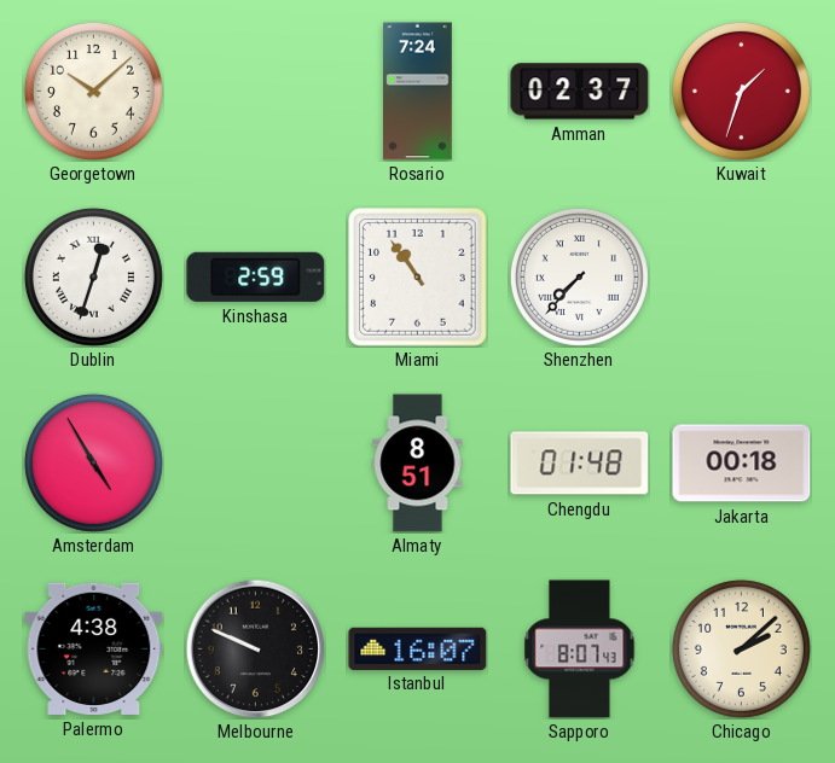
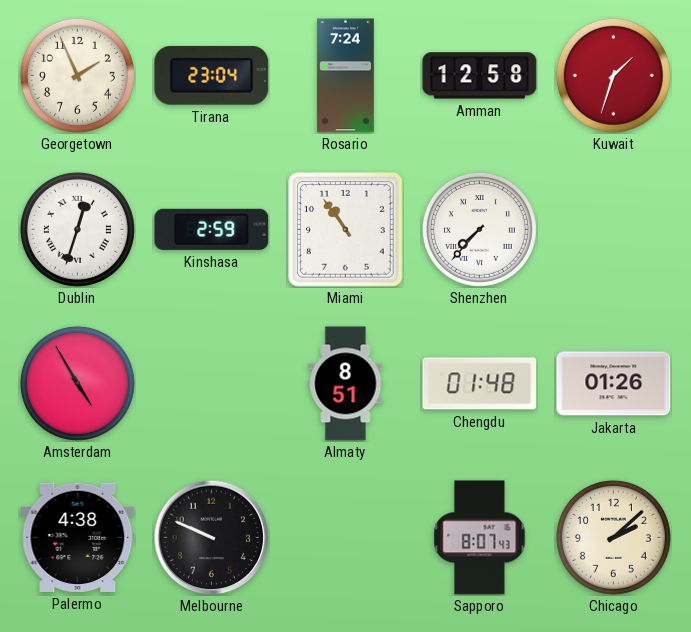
Georgetown: 10:08 -> 1:56
Tirana: none -> 23:04
Amman: 02:37 -> 12:58
Jakarta: 00:18 -> 01:26
Istanbul: 16:07 -> none
